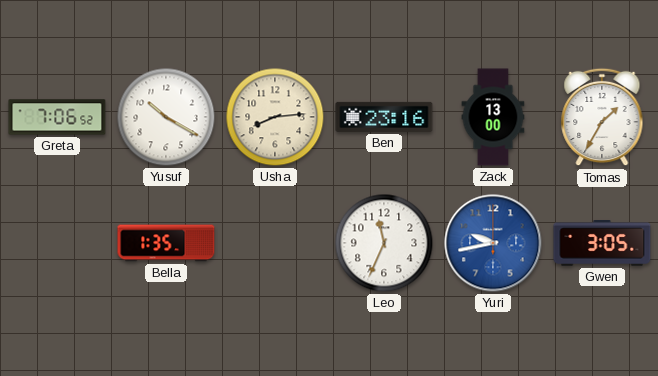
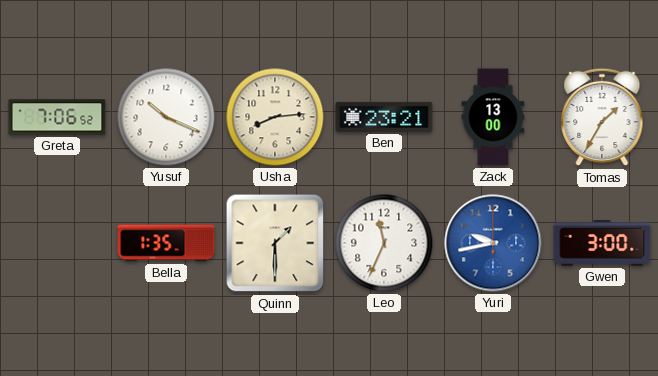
Yusuf: 10:20 -> 10:19
Ben: 23:16 -> 23:21
Quinn: none -> 1:30
Gwen: 3:05 -> 3:00
